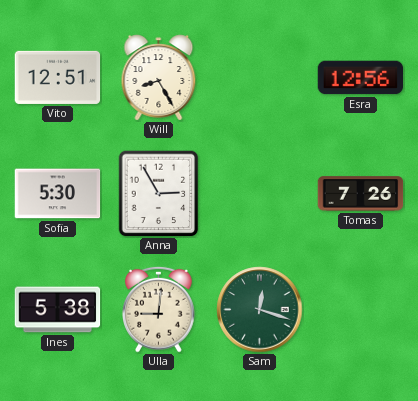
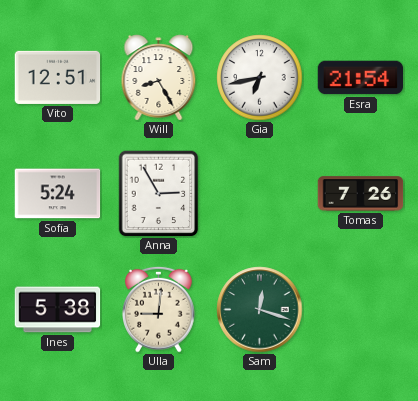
Gia: none -> 6:43
Esra: 12:56 -> 21:54
Sofia: 5:30 -> 5:24
